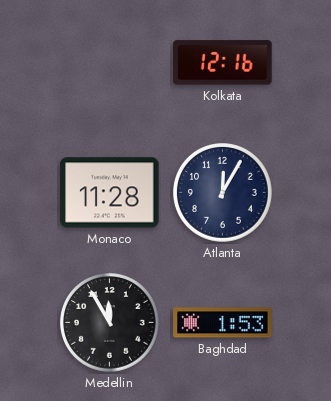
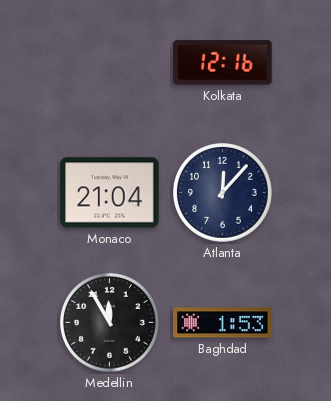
Monaco: 11:28 -> 21:04
Atlanta: 12:05 -> 12:07
